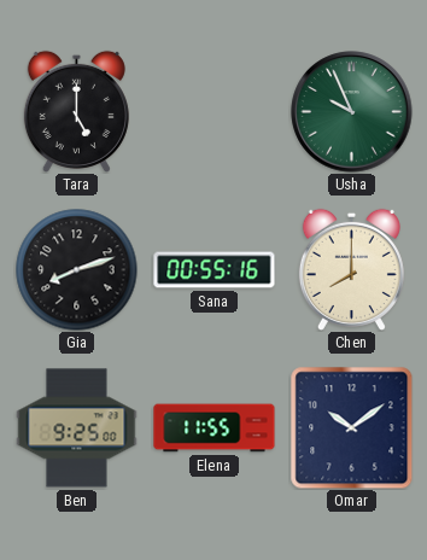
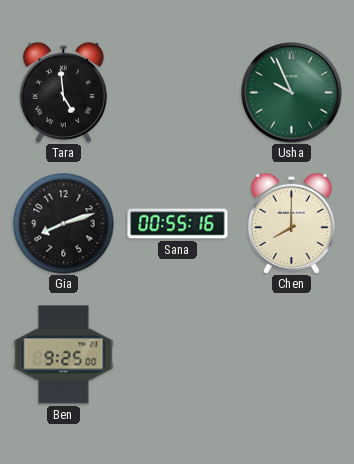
Tara: 5:00 -> 4:59
Elena: 11:55 -> none
Omar: 10:09 -> none
